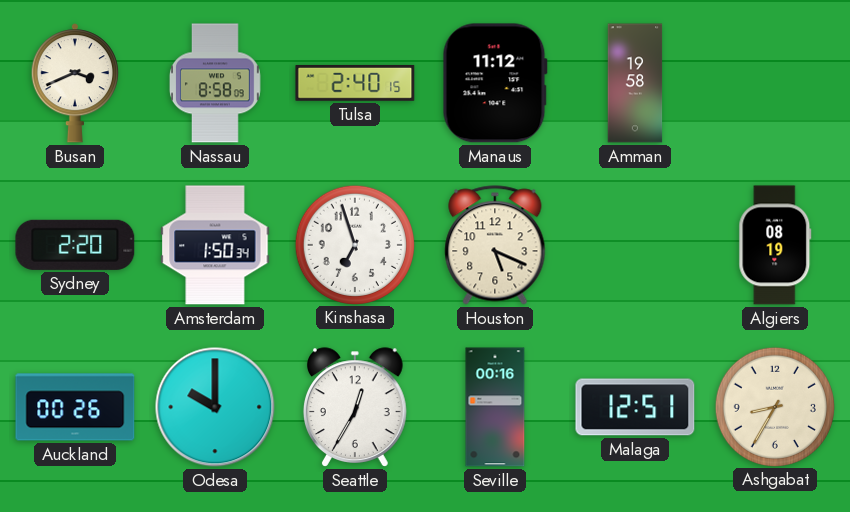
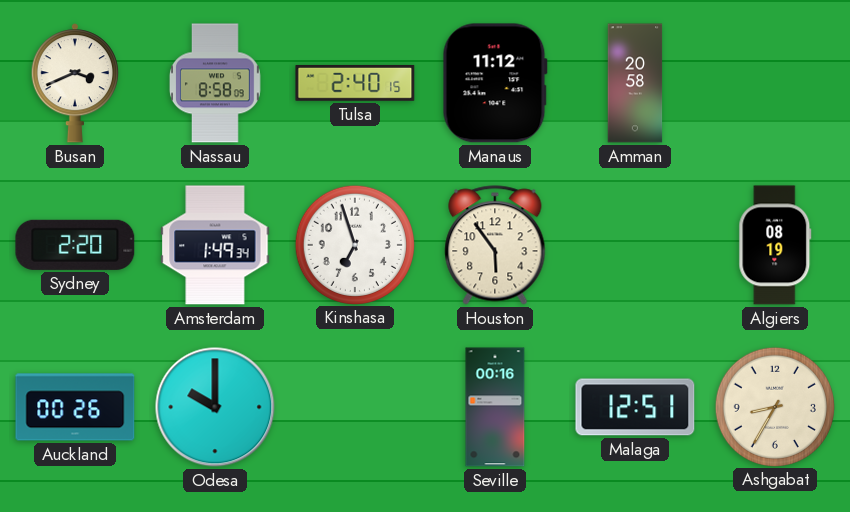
Amman: 19:58 -> 20:58
Amsterdam: 1:50 -> 1:49
Houston: 5:19 -> 5:54
Seattle: 12:35 -> none
